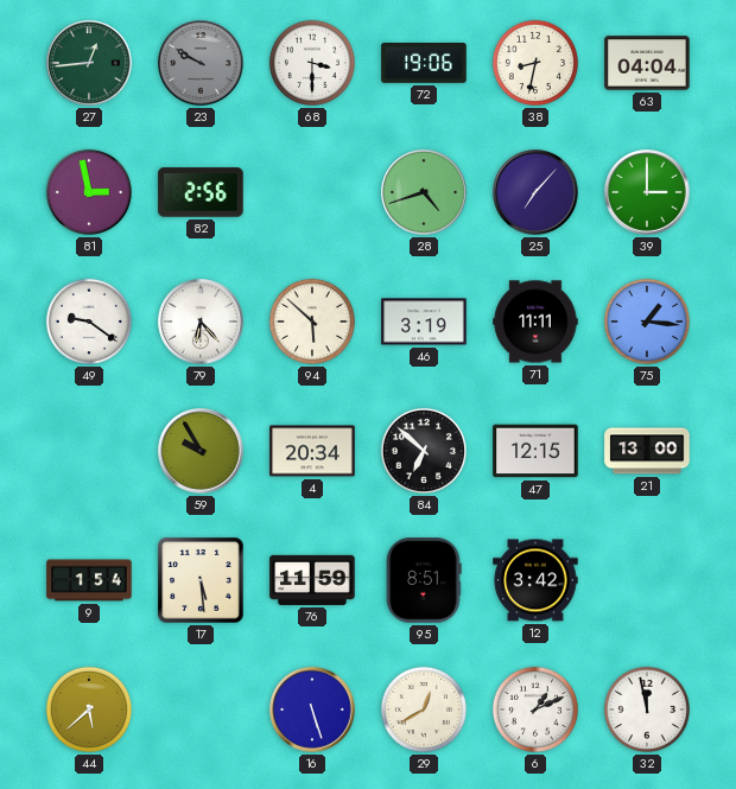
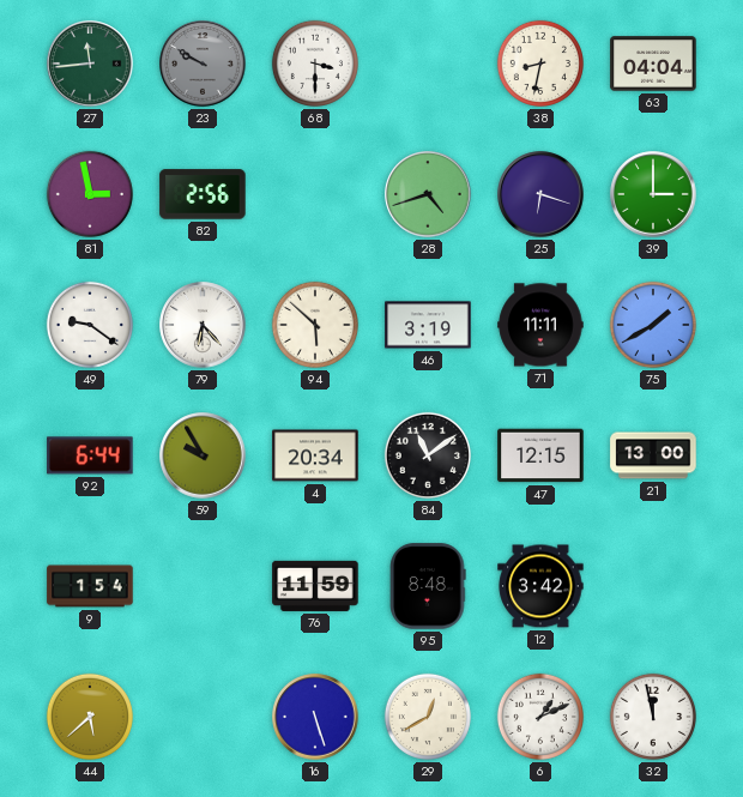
27: 12:44 -> 11:44
72: 19:06 -> none
25: 7:07 -> 6:18
75: 1:16 -> 1:40
92: none -> 6:44
84: 6:52 -> 11:09
17: 5:29 -> none
95: 8:51 -> 8:48
